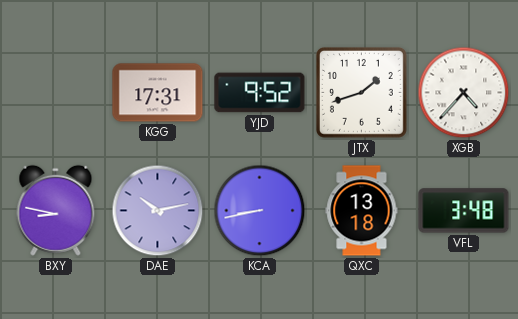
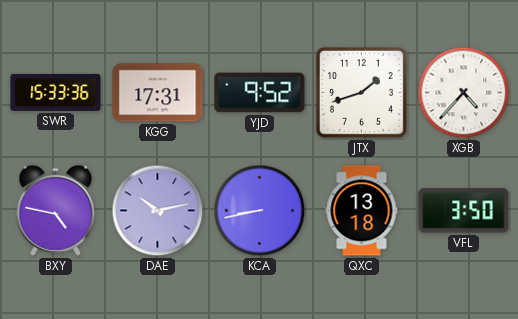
SWR: none -> 15:33
BXY: 8:47 -> 4:47
VFL: 3:48 -> 3:50
